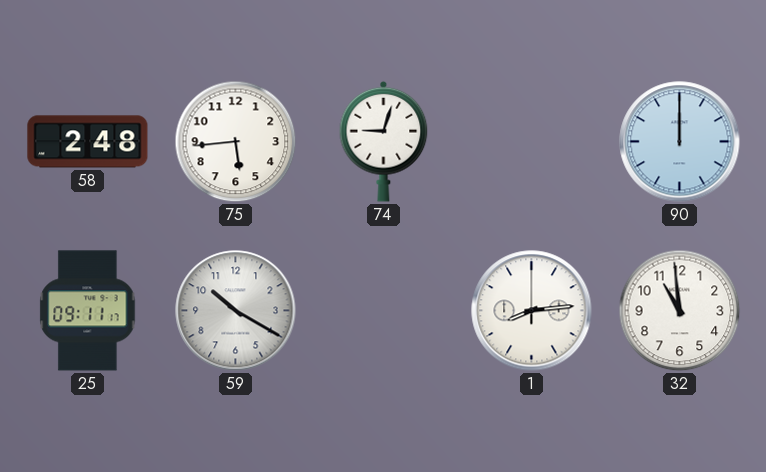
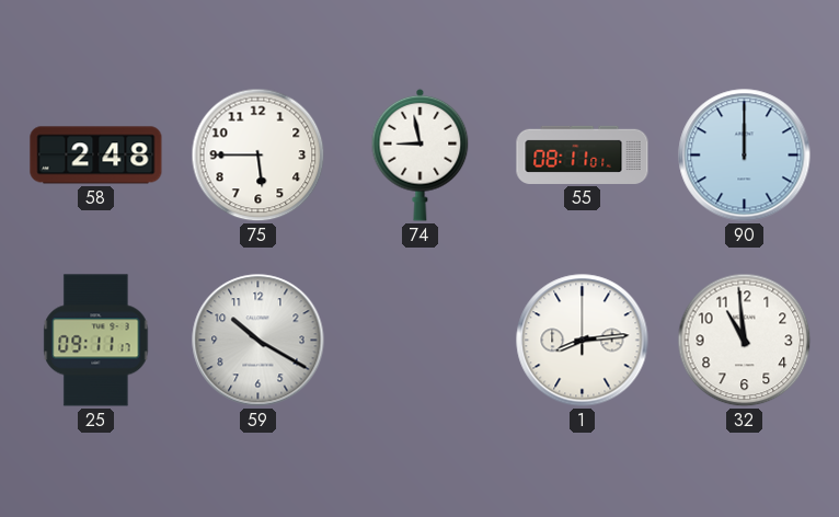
75: 5:44 -> 5:45
74: 9:03 -> 8:58
55: none -> 08:11
